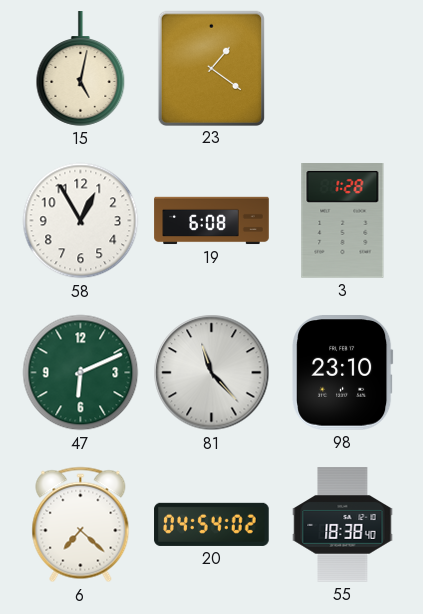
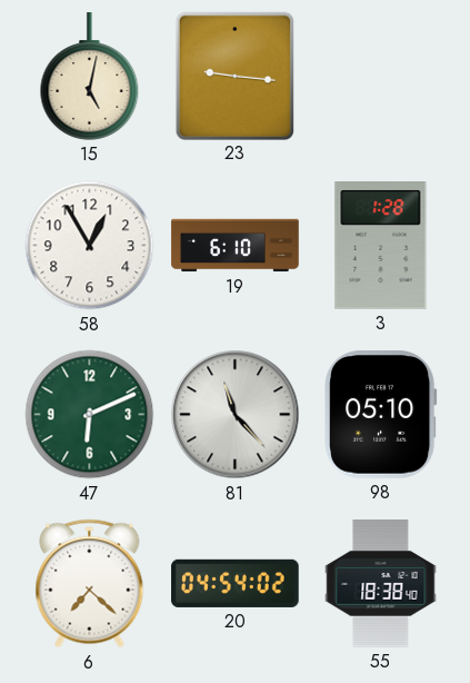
23: 1:21 -> 9:16
19: 6:08 -> 6:10
98: 23:10 -> 05:10
